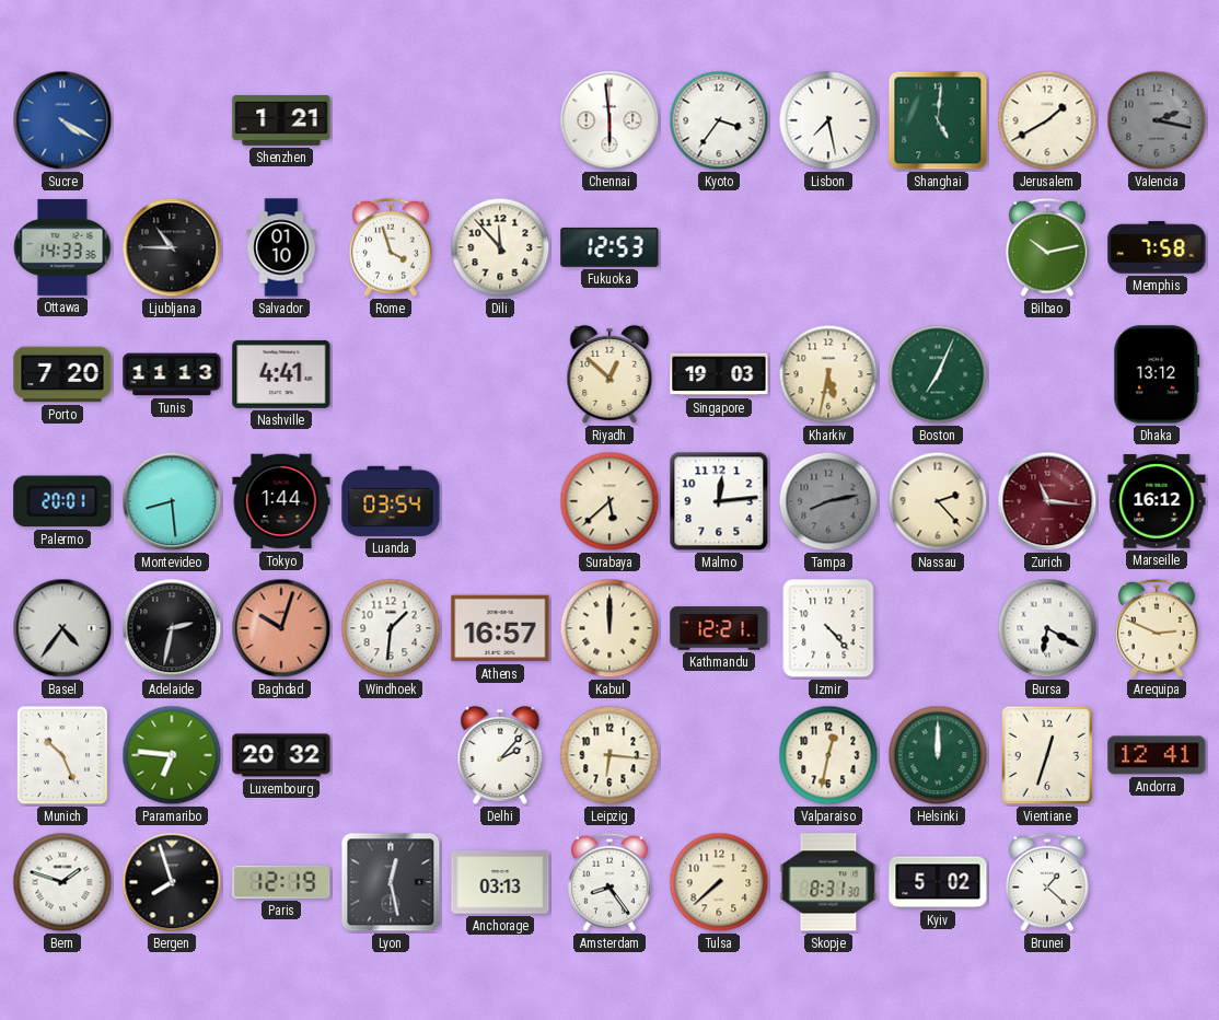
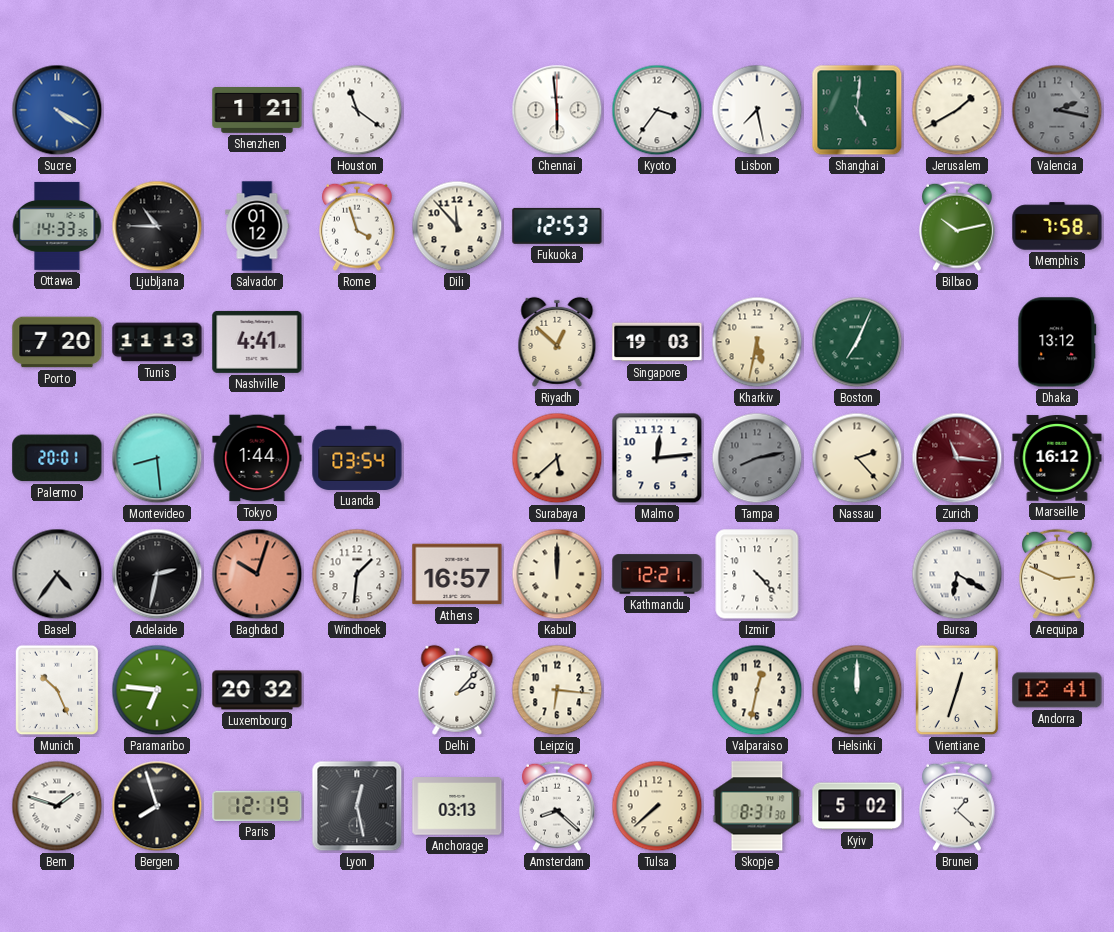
Houston: none -> 11:21
Salvador: 01:10 -> 01:12
Amsterdam: 8:24 -> 8:22
